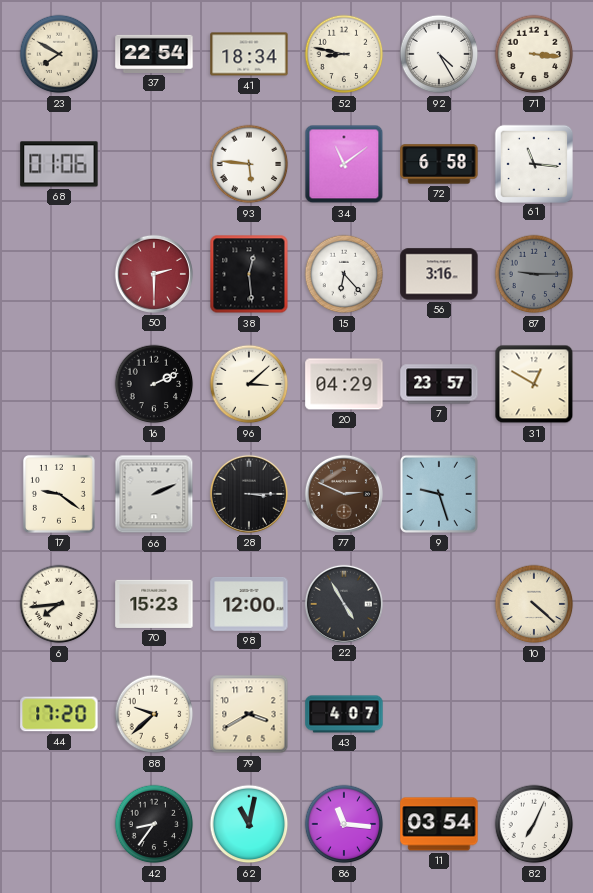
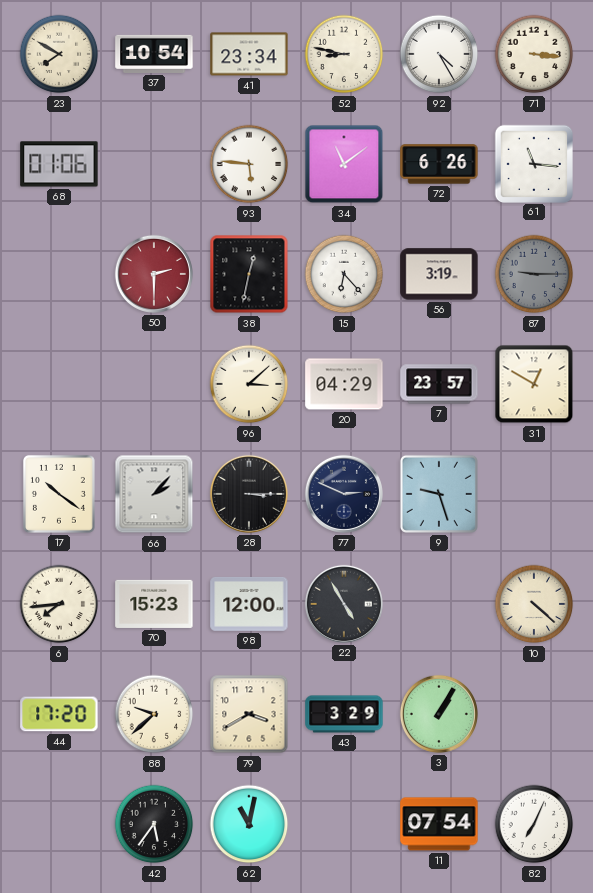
37: 22:54 -> 10:54
41: 18:34 -> 23:34
72: 6:58 -> 6:26
38: 12:29 -> 12:32
56: 3:16 -> 3:19
16: 2:11 -> none
17: 9:21 -> 10:21
66: 2:11 -> 2:07
77 dial: brown -> navy
43: 4:07 -> 3:29
3: none -> 1:05
42: 8:36 -> 5:36
86: 11:16 -> none
11: 03:54 -> 07:54
